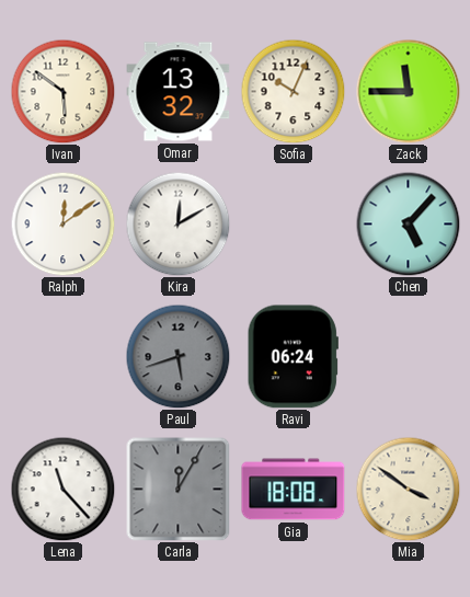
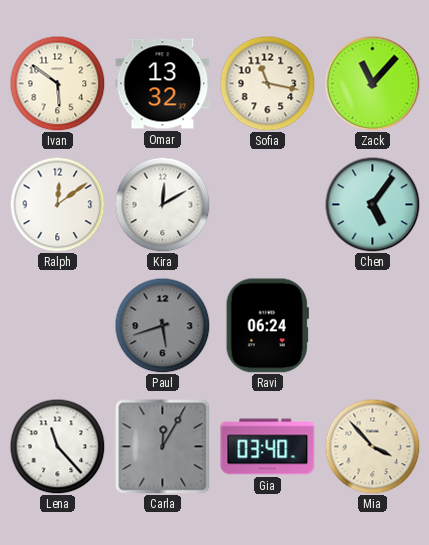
Sofia: 10:04 -> 11:17
Zack: 11:45 -> 11:07
Chen: 5:07 -> 5:06
Gia: 18:08 -> 03:40
Mia: 3:51 -> 3:53
